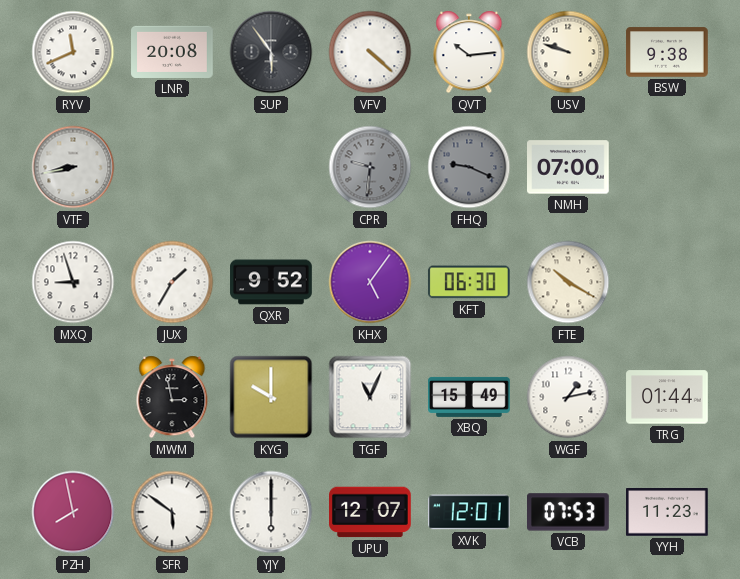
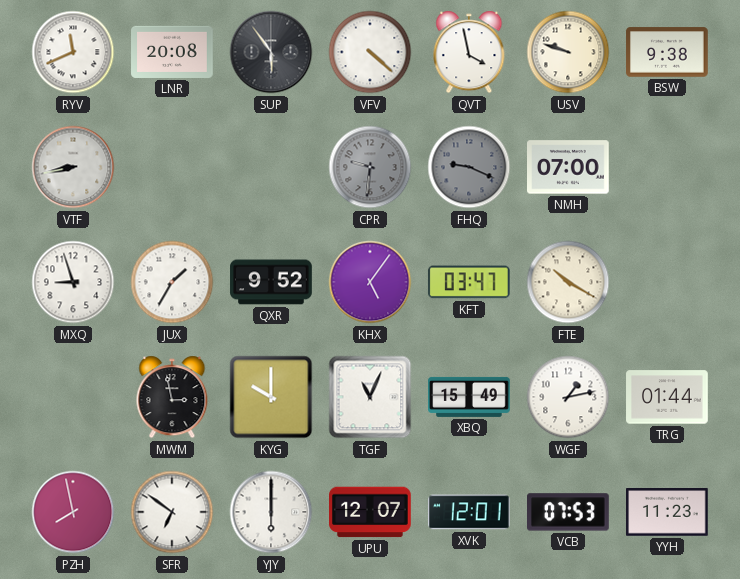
QVT: 10:14 -> 3:58
KFT: 06:30 -> 03:47
SFR: 5:51 -> 6:51
